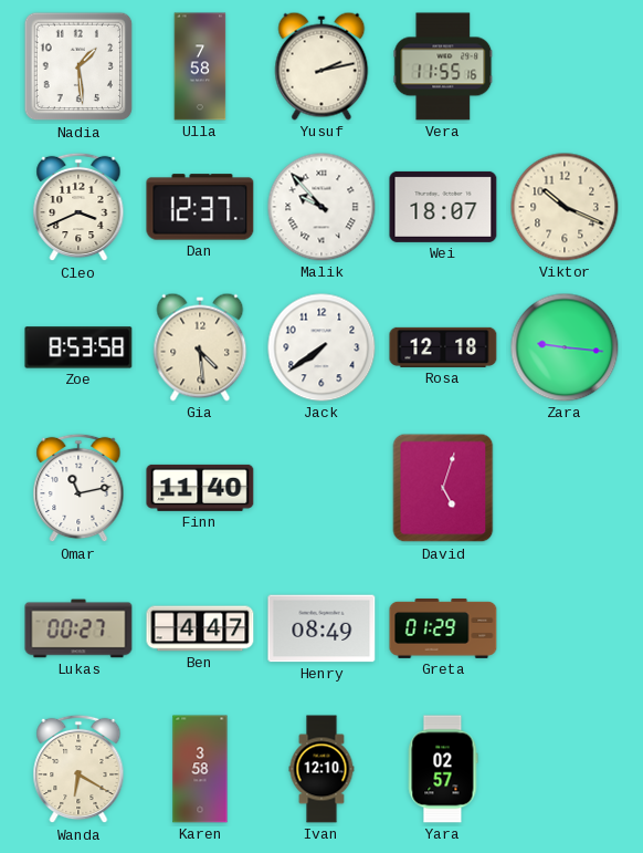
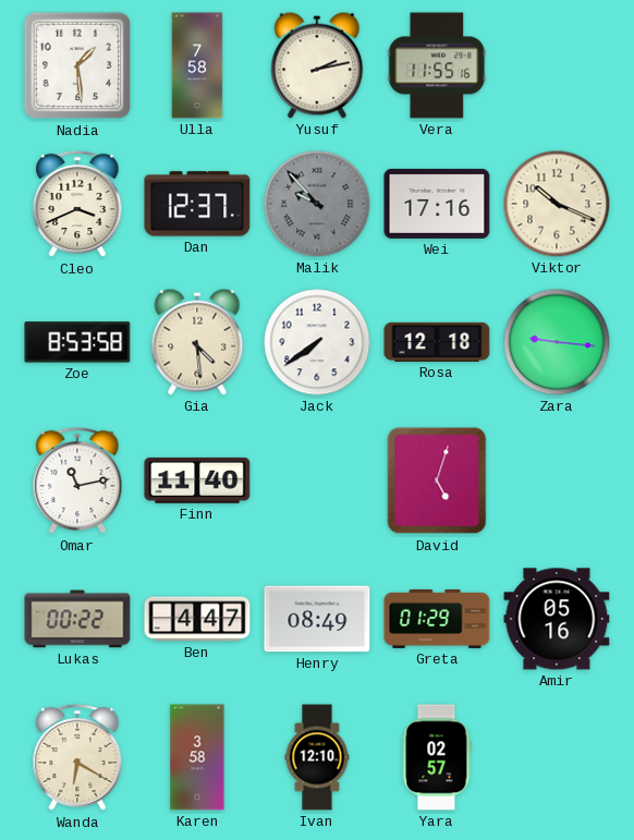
Malik dial: white -> grey
Wei: 18:07 -> 17:16
Lukas: 00:27 -> 00:22
Amir: none -> 05:16
